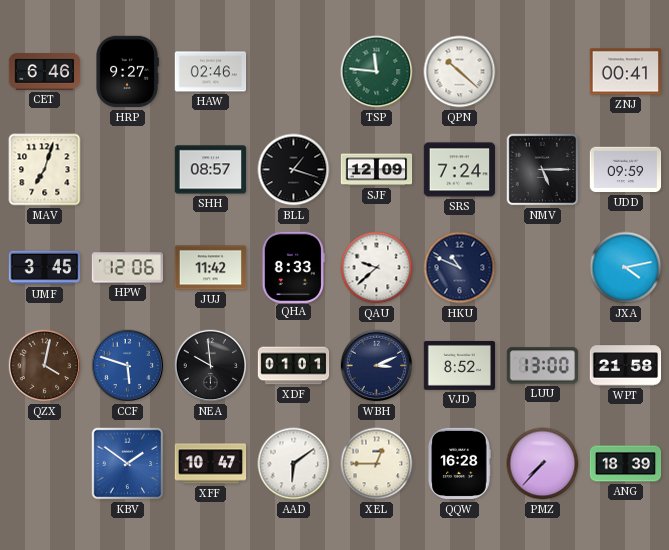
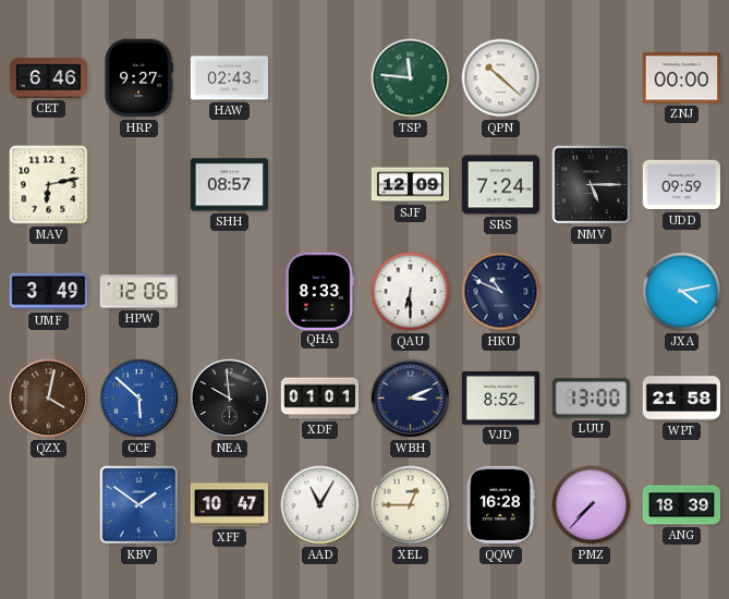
HAW: 02:46 -> 02:43
ZNJ: 00:41 -> 00:00
MAV: 7:03 -> 6:13
BLL: 1:18 -> none
UMF: 3:45 -> 3:49
JUJ: 11:42 -> none
QAU: 9:38 -> 6:30
CCF: 5:48 -> 5:52
AAD: 6:09 -> 11:05
